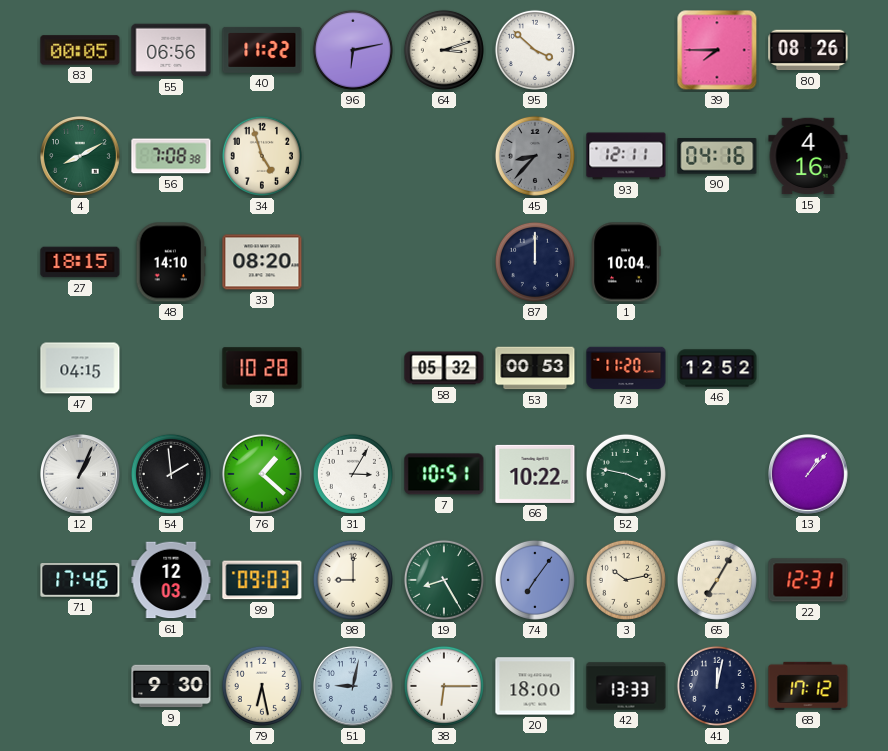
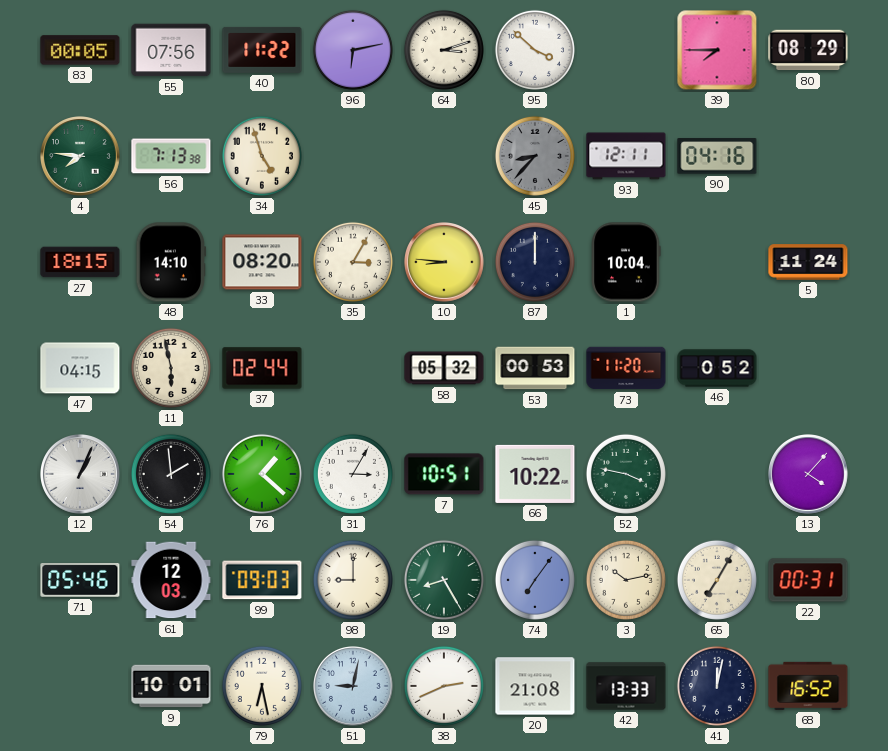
55: 06:56 -> 07:56
80: 08:26 -> 08:29
4: 8:10 -> 7:46
56: 7:08 -> 7:13
15: 4:16 -> none
35: none -> 3:05
10: none -> 8:46
5: none -> 11:24
11: none -> 5:58
37: 10:28 -> 02:44
46: 12:52 -> 0:52
13: 1:07 -> 4:07
71: 17:46 -> 05:46
22: 12:31 -> 00:31
9: 9:30 -> 10:01
38: 6:15 -> 2:41
20: 18:00 -> 21:08
68: 17:12 -> 16:52
